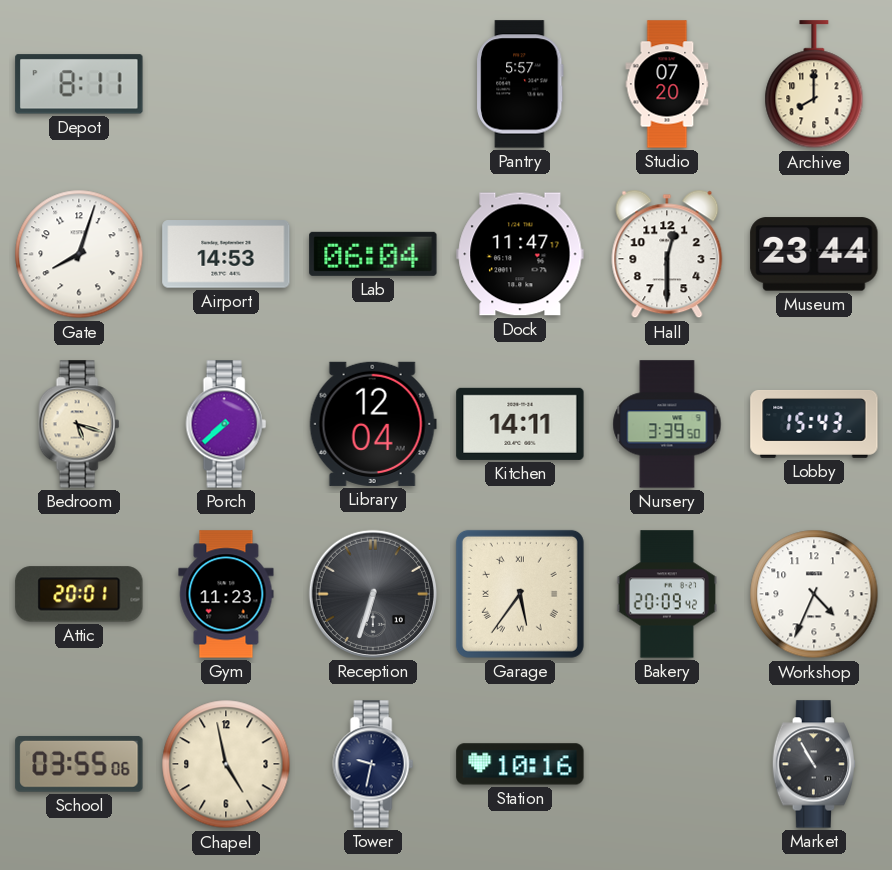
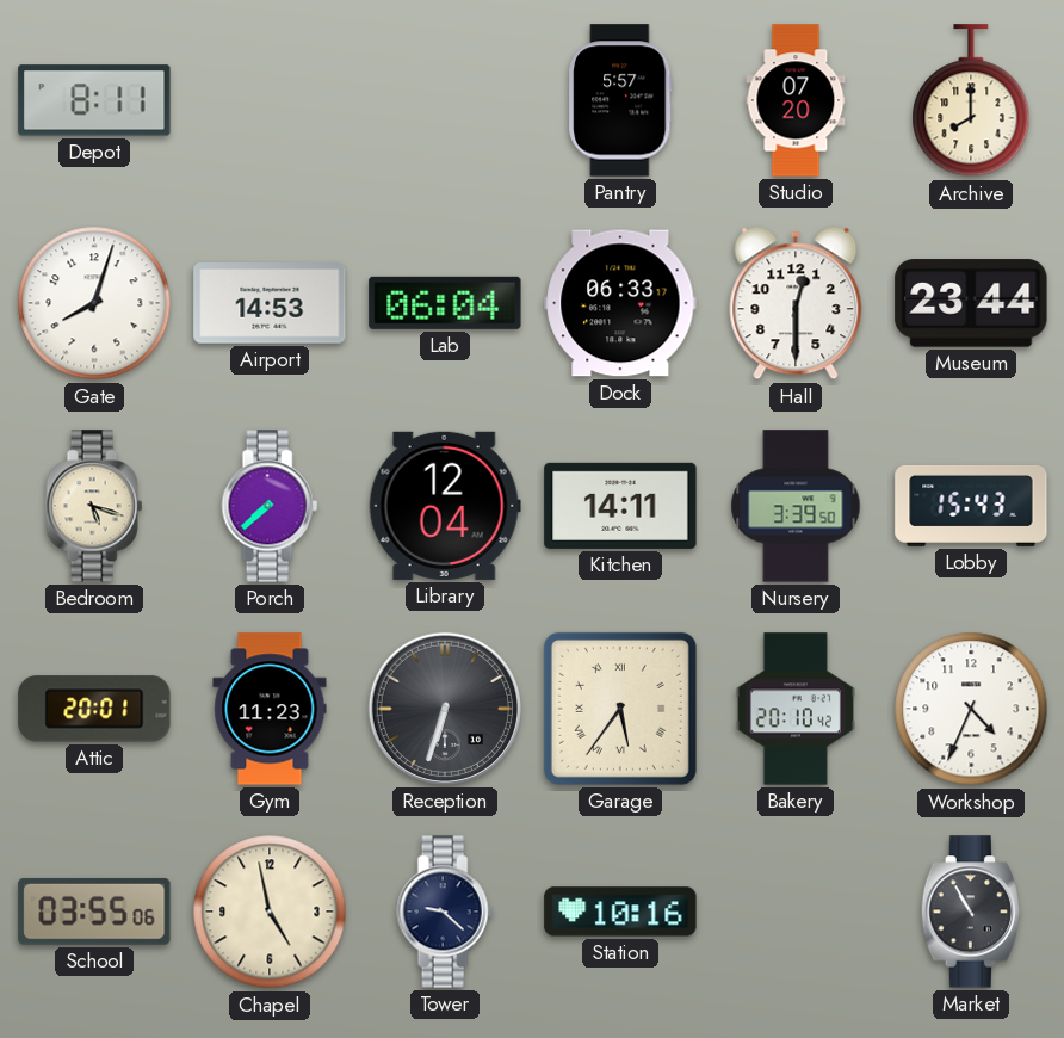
Dock: 11:47 -> 06:33
Bakery: 20:09 -> 20:10
Tower: 9:32 -> 9:22
